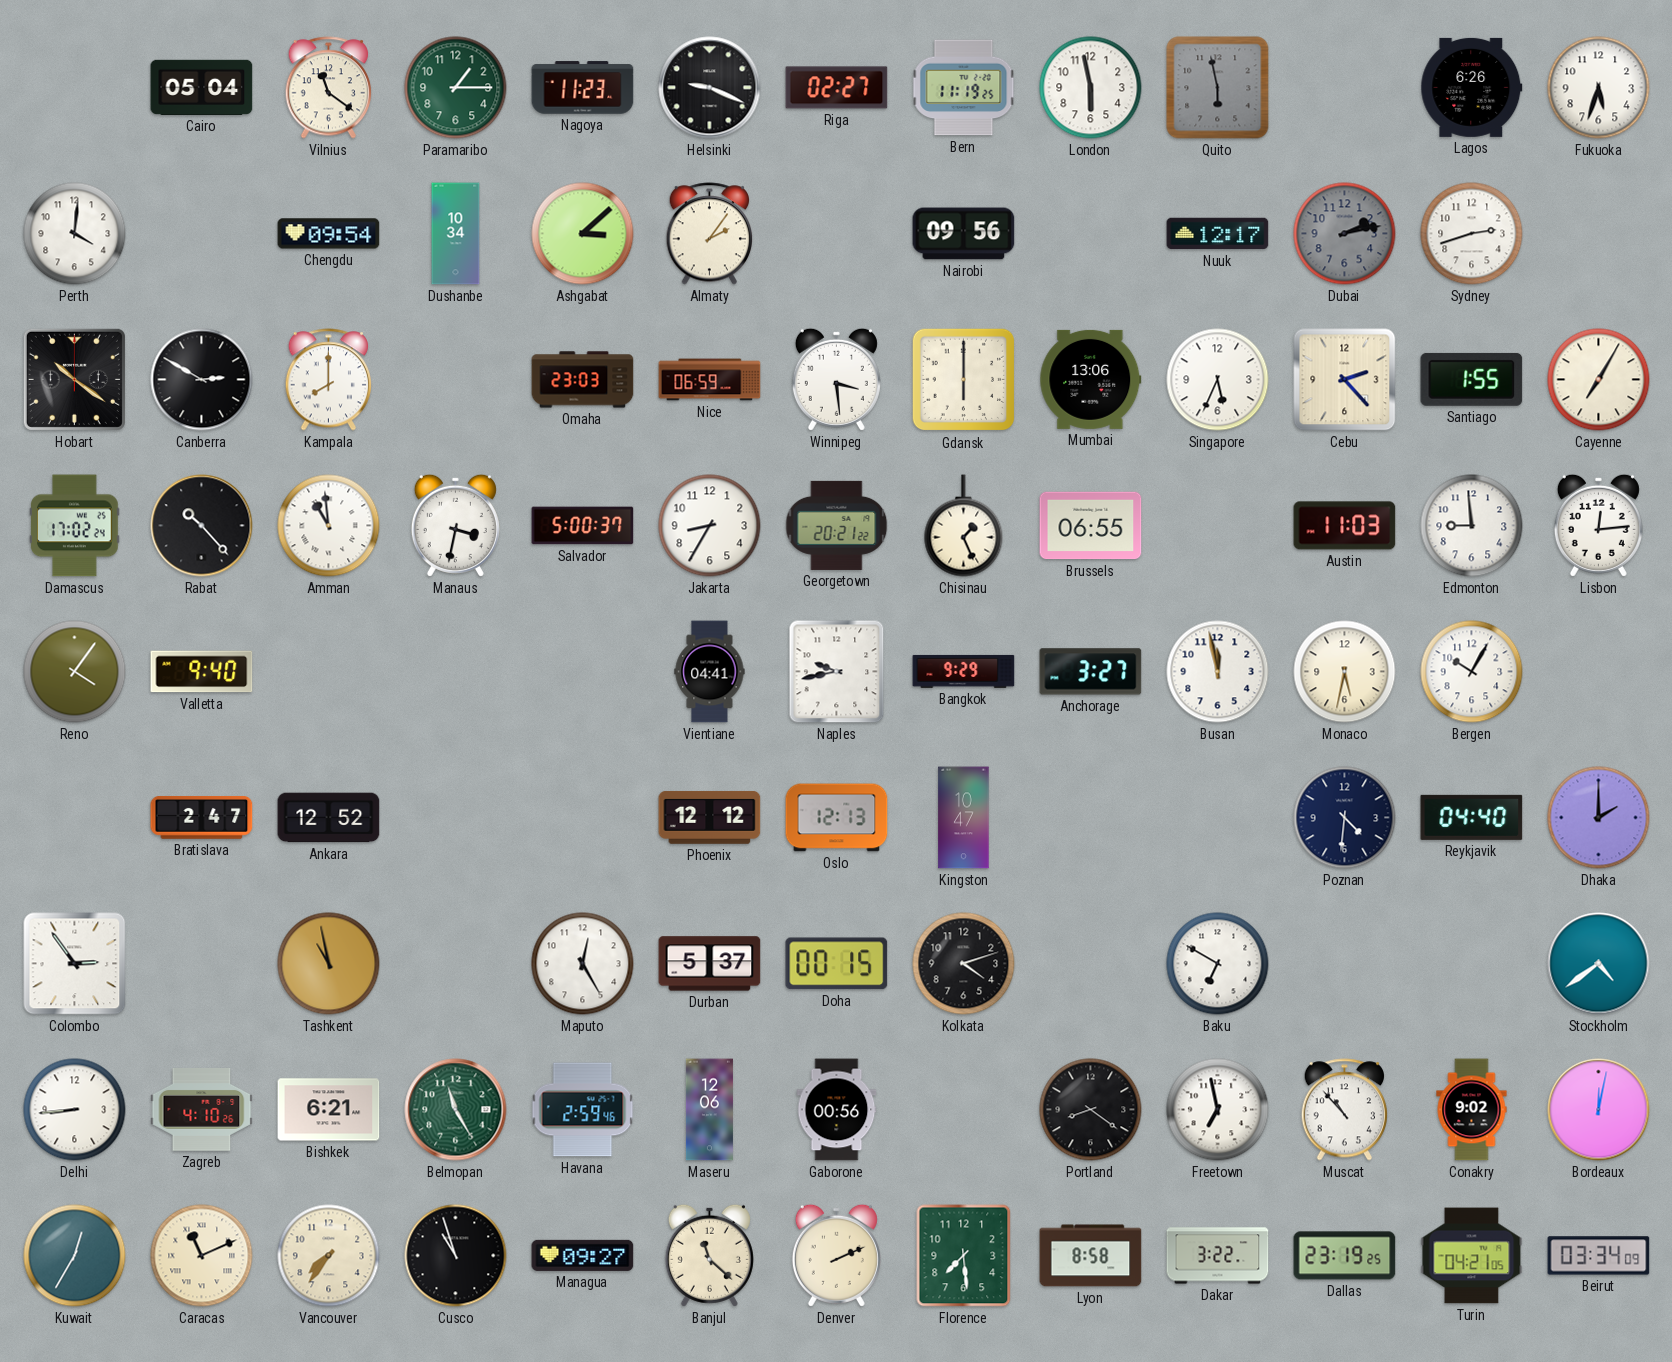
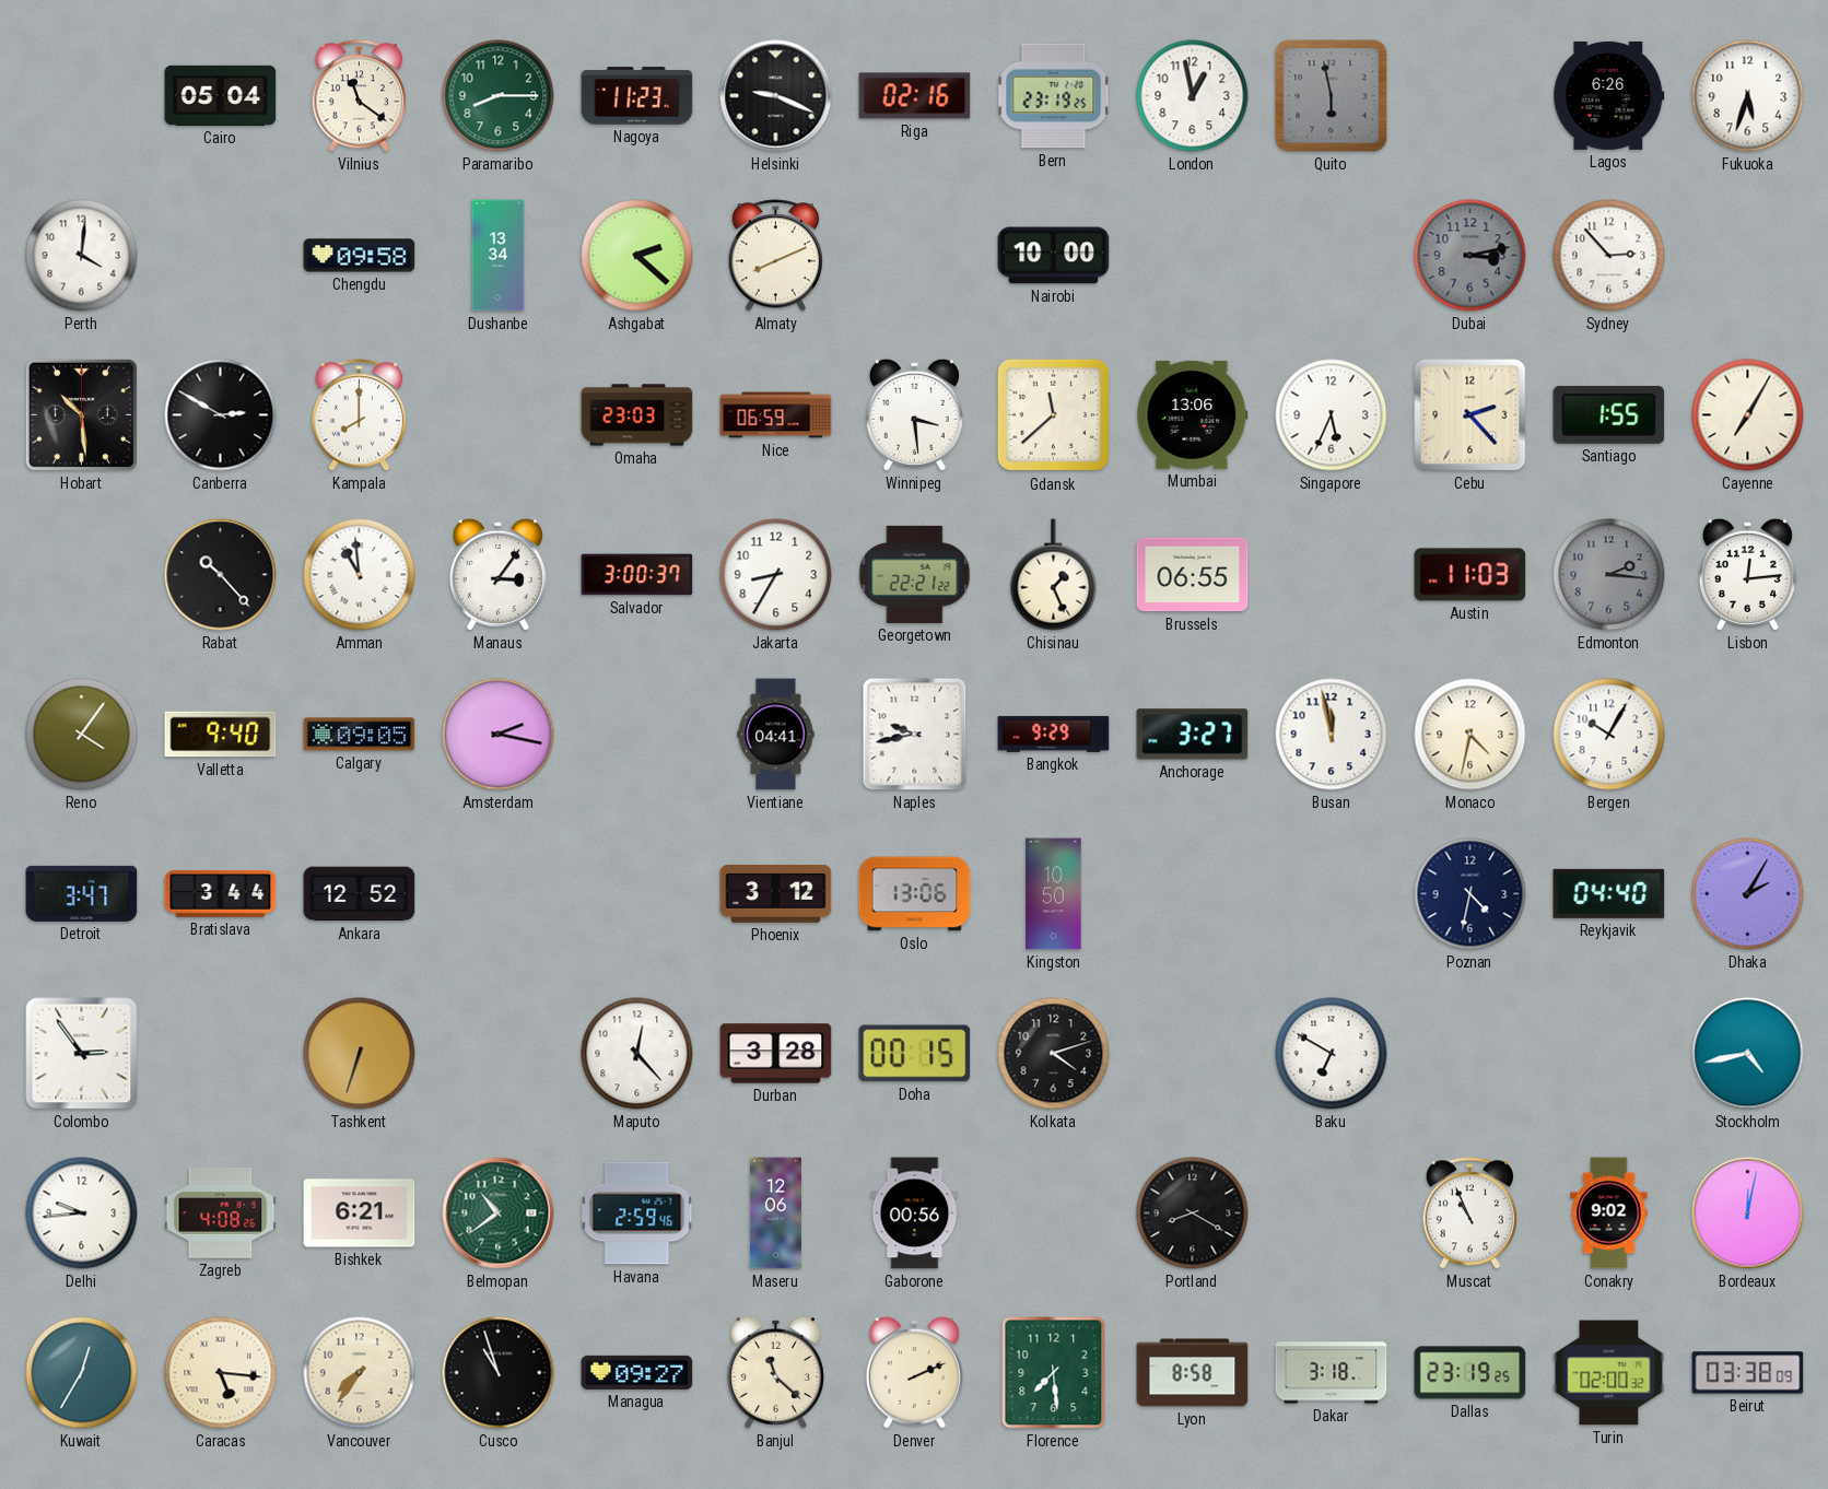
Paramaribo: 1:15 -> 8:15
Riga: 02:27 -> 02:16
Bern: 11:19 -> 23:19
London: 5:58 -> 12:58
Chengdu: 09:54 -> 09:58
Dushanbe: 10:34 -> 13:34
Ashgabat: 3:08 -> 2:22
Almaty: 2:06 -> 8:11
Nairobi: 09:56 -> 10:00
Nuuk: 12:17 -> none
Dubai: 2:13 -> 3:13
Sydney: 2:42 -> 2:53
Hobart: 10:21 -> 10:29
Gdansk: 6:00 -> 11:38
Damascus: 17:02 -> none
Manaus: 3:32 -> 3:06
Salvador: 5:00 -> 3:00
Georgetown: 20:21 -> 22:21
Edmonton: 8:59 -> 2:16
Edmonton dial: white -> grey
Calgary: none -> 09:05
Amsterdam: none -> 2:17
Monaco: 5:32 -> 4:32
Detroit: none -> 3:47
Bratislava: 2:47 -> 3:44
Phoenix: 12:12 -> 3:12
Oslo: 12:13 -> 13:06
Kingston: 10:47 -> 10:50
Poznan: 4:31 -> 4:32
Dhaka: 2:00 -> 2:05
Tashkent: 10:58 -> 6:33
Maputo: 12:25 -> 12:23
Durban: 5:37 -> 3:28
Stockholm: 4:39 -> 4:43
Delhi: 8:44 -> 9:44
Zagreb: 4:10 -> 4:08
Belmopan: 11:25 -> 10:39
Portland: 8:21 -> 8:20
Freetown: 6:58 -> none
Muscat: 10:53 -> 10:56
Caracas: 11:11 -> 5:16
Dakar: 3:22 -> 3:18
Turin: 04:21 -> 02:00
Beirut: 03:34 -> 03:38
